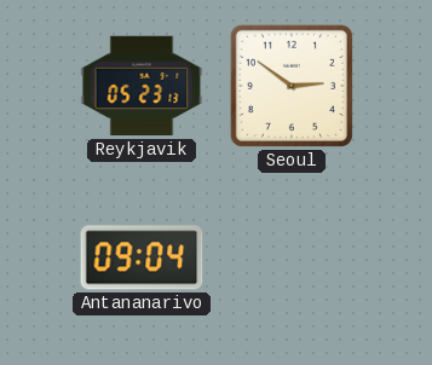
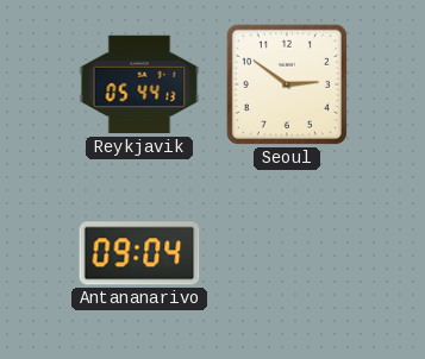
Reykjavik: 05:23 -> 05:44
